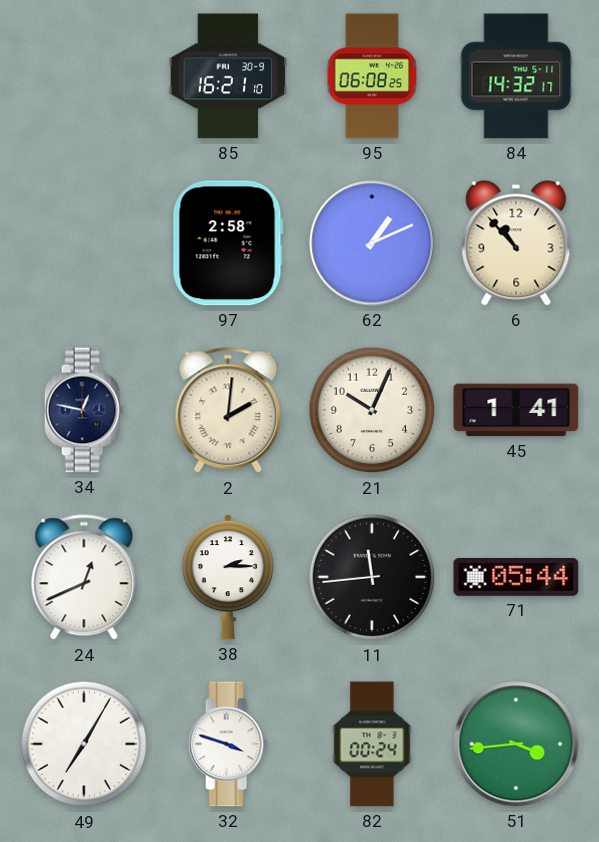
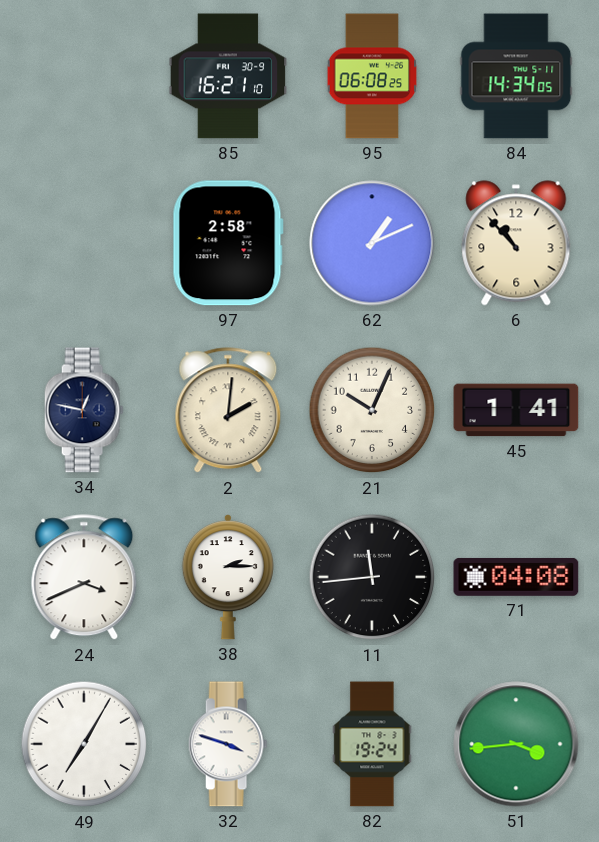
84: 14:32 -> 14:34
24: 12:41 -> 3:41
71: 05:44 -> 04:08
82: 00:24 -> 19:24
